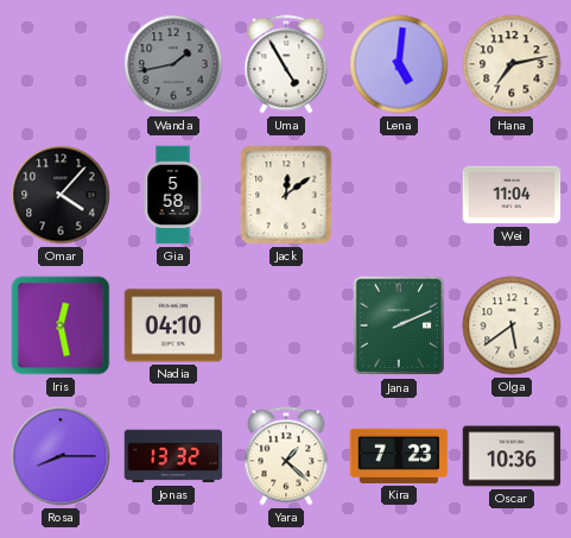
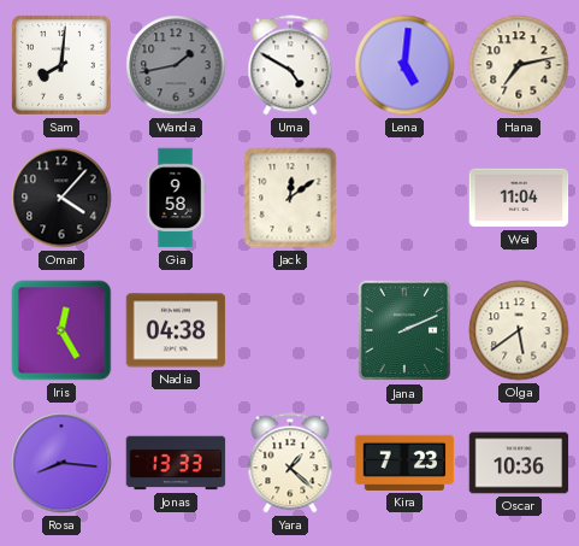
Sam: none -> 8:01
Uma: 4:55 -> 4:50
Gia: 5:58 -> 9:58
Iris: 12:28 -> 12:25
Nadia: 04:10 -> 04:38
Rosa: 8:15 -> 8:16
Jonas: 13:32 -> 13:33
